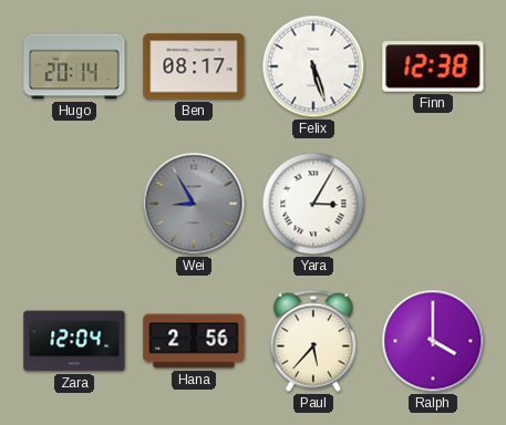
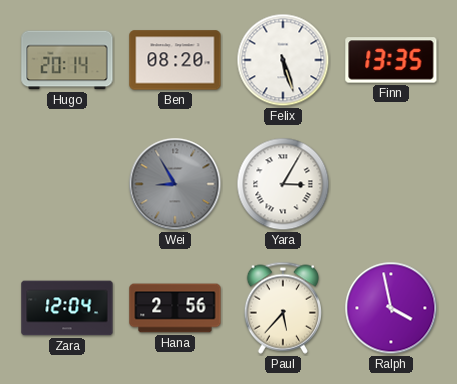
Ben: 08:17 -> 08:20
Finn: 12:38 -> 13:35
Ralph: 4:00 -> 3:58
